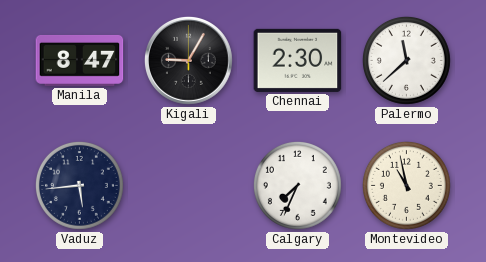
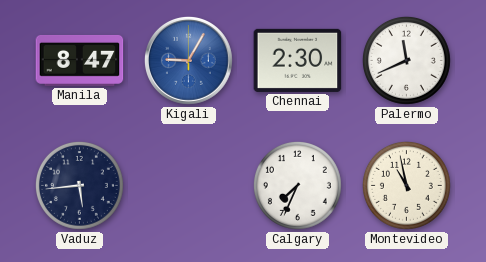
Kigali dial: black -> blue
Palermo: 11:38 -> 11:41
